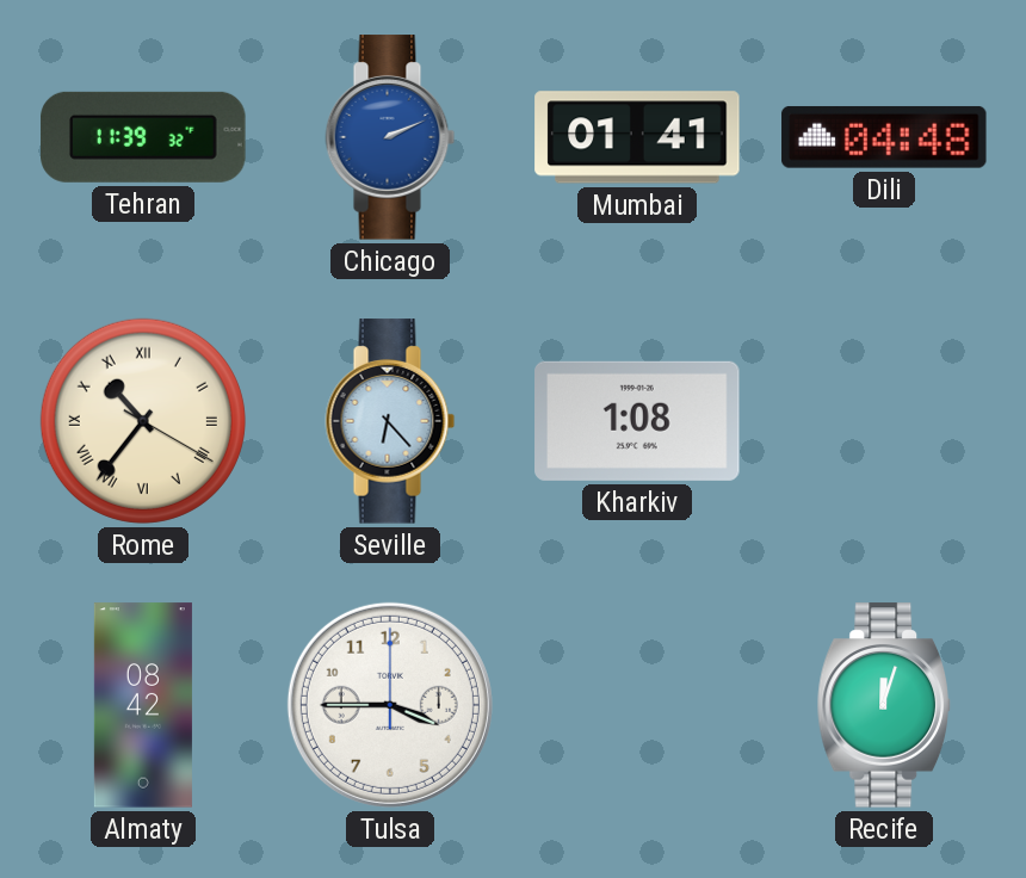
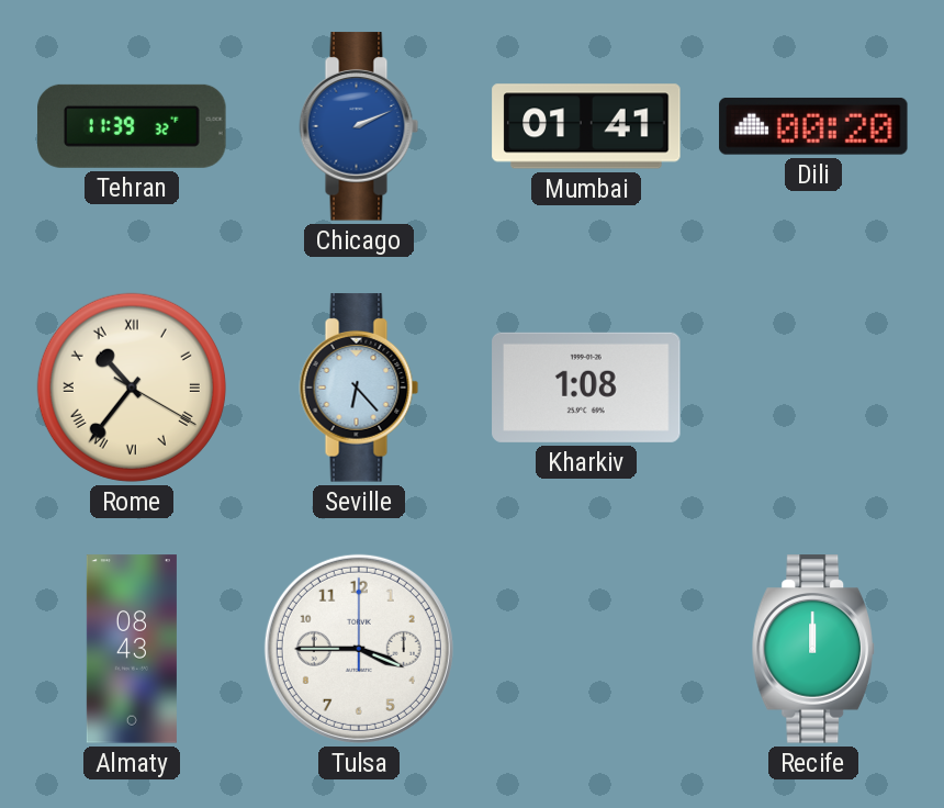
Dili: 04:48 -> 00:20
Almaty: 08:42 -> 08:43
Recife: 12:03 -> 12:00
